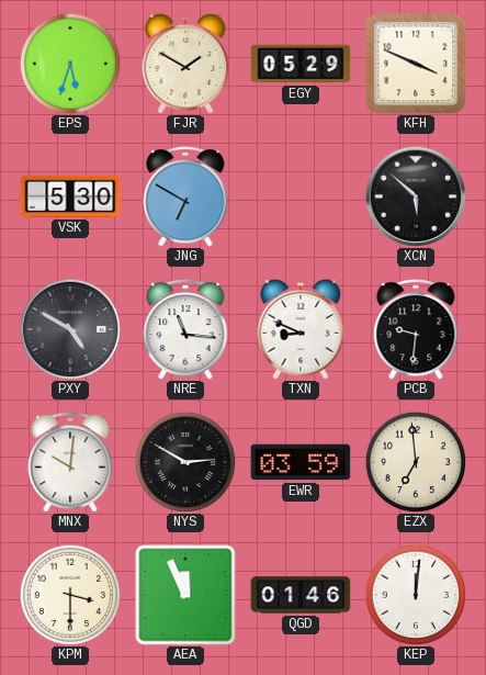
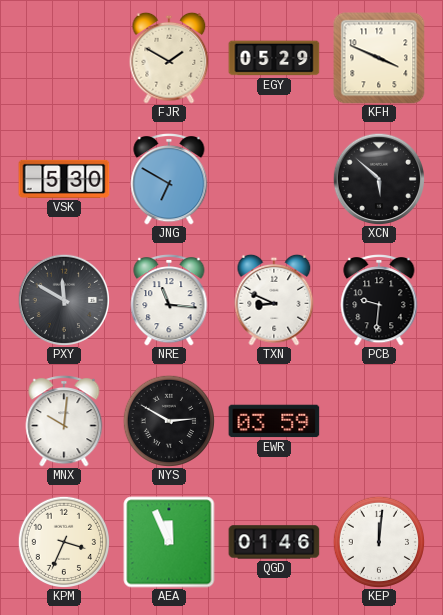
EPS: 5:33 -> none
PXY: 4:50 -> 11:50
EZX: 6:59 -> none
KPM: 3:30 -> 3:34
